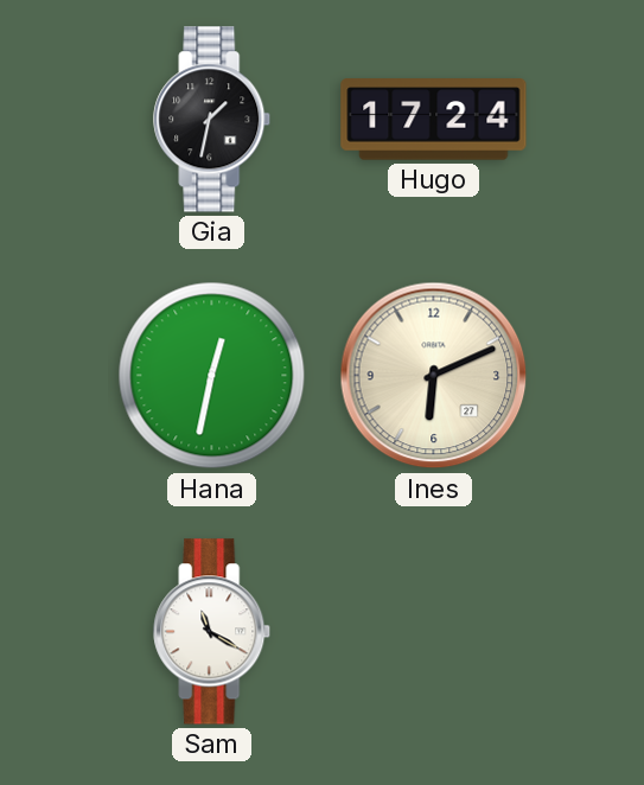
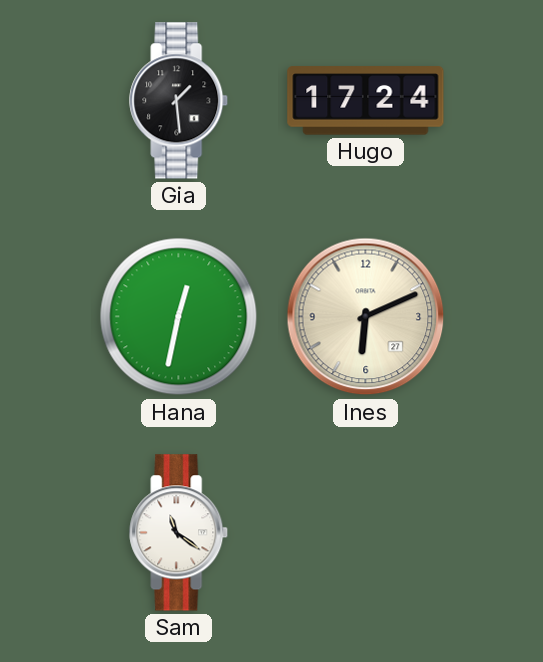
Gia: 1:32 -> 1:29
Sam: 11:20 -> 11:21
